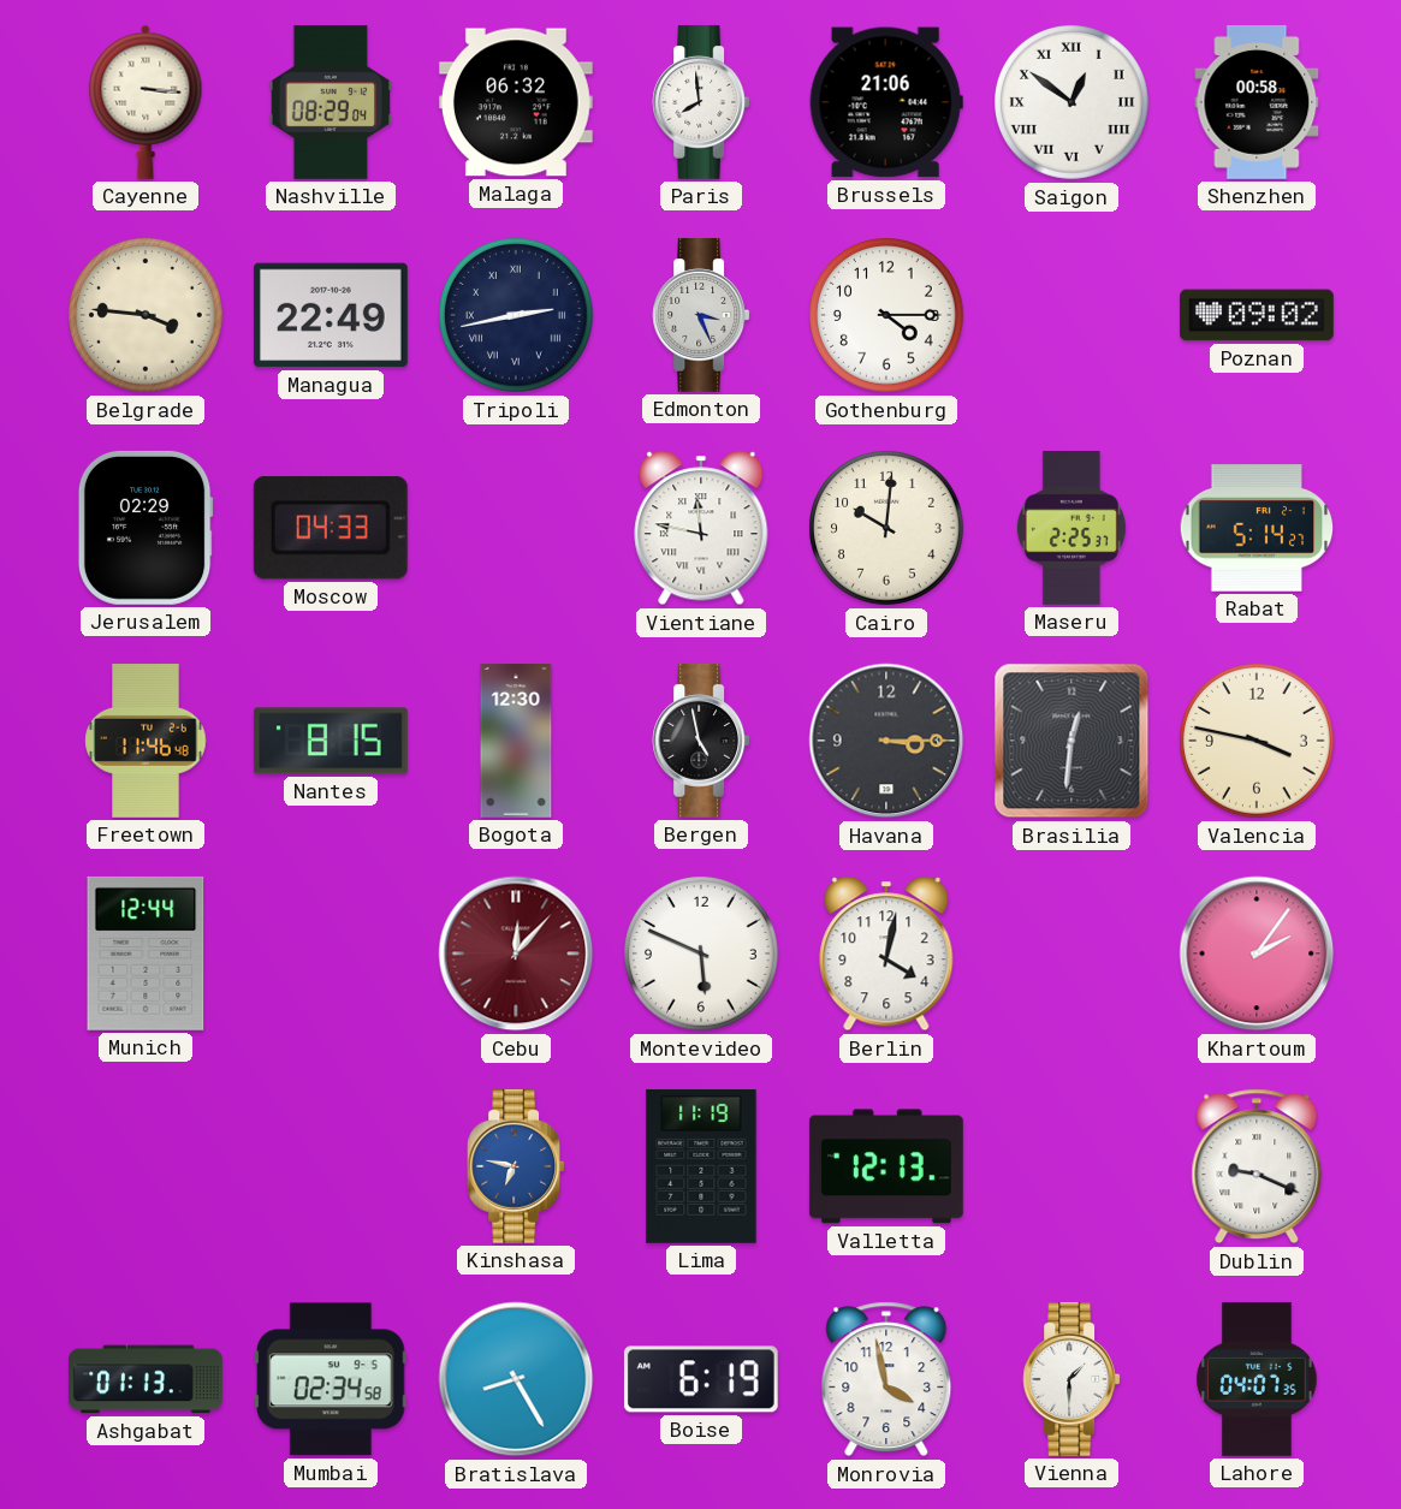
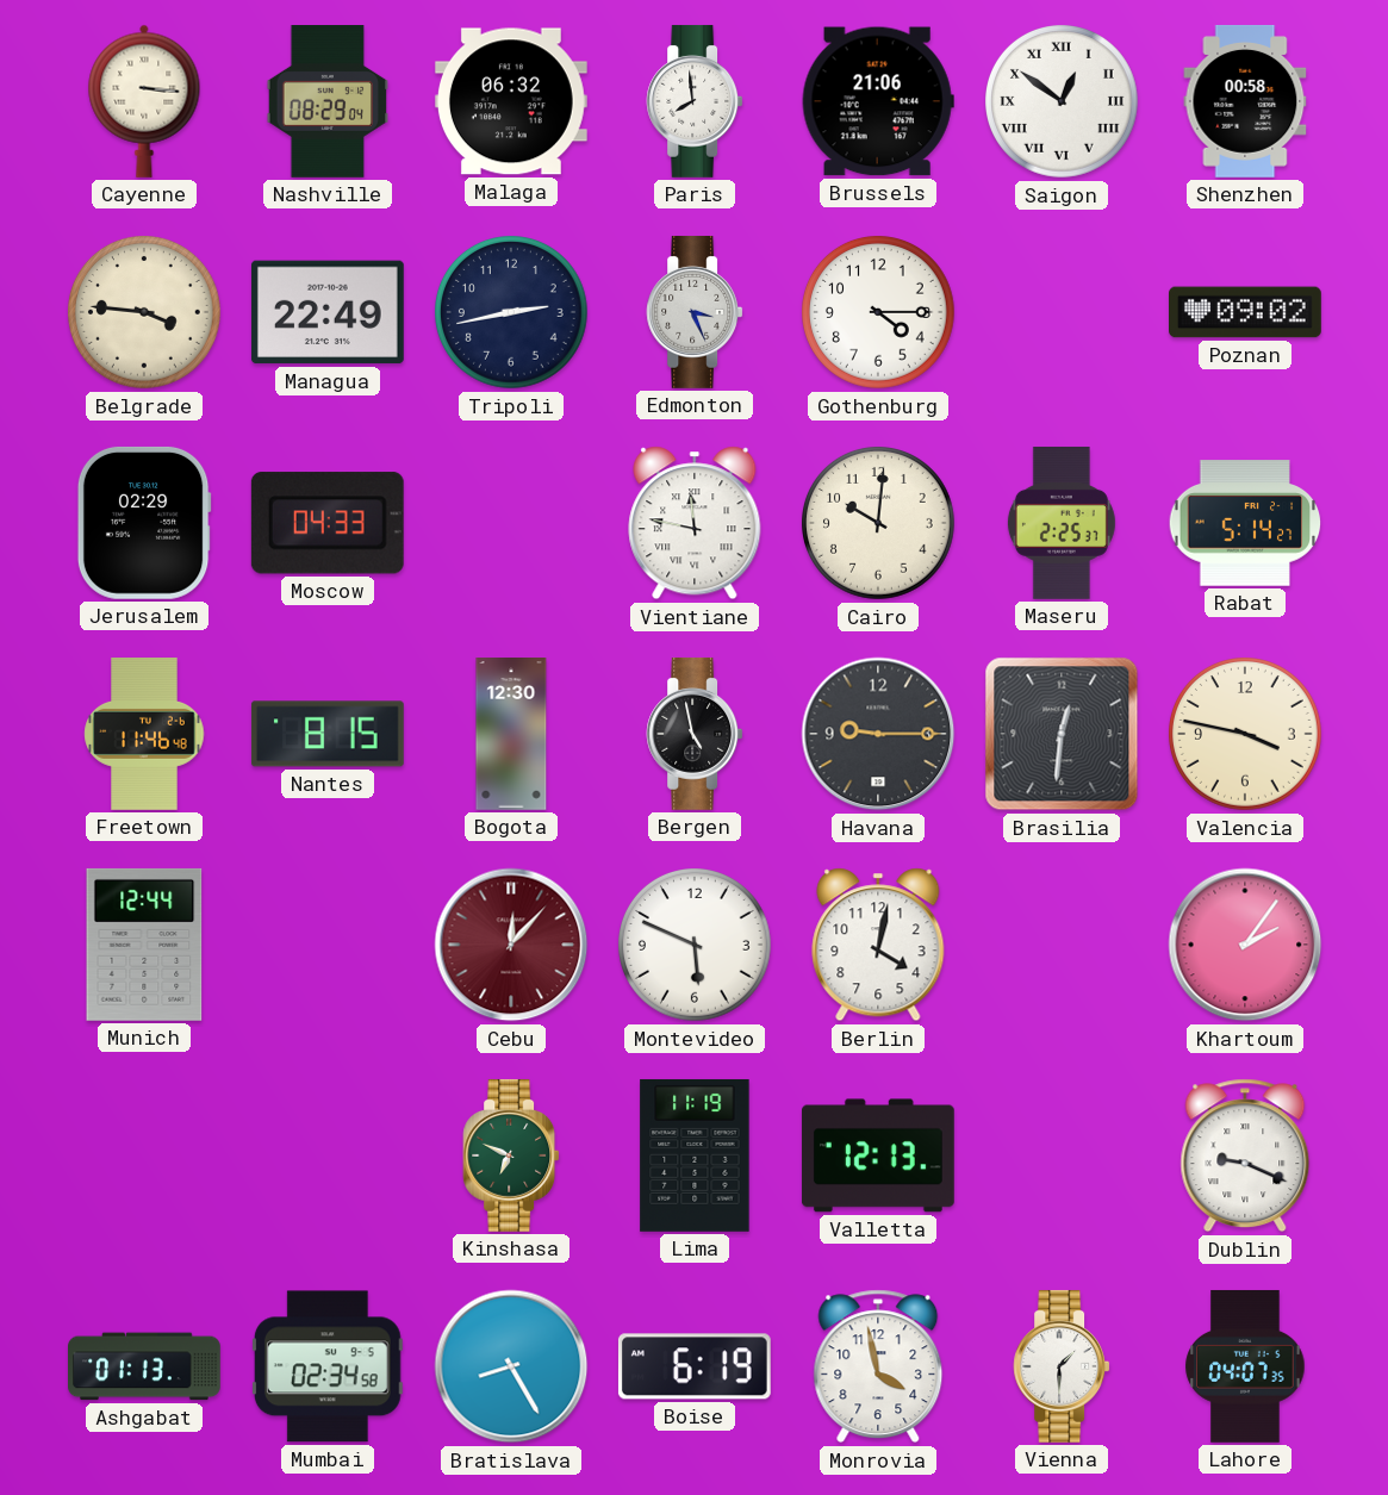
Tripoli numerals: Roman -> Arabic
Havana: 3:15 -> 9:15
Kinshasa: 6:47 -> 6:49
Kinshasa dial: blue -> green
